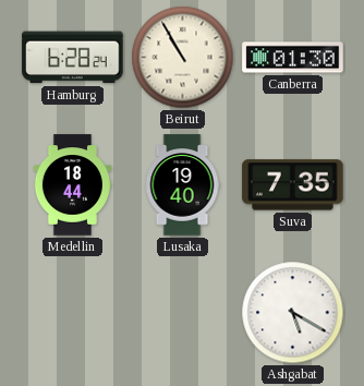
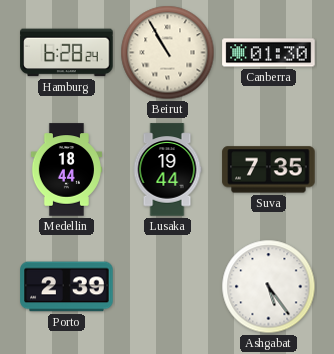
Lusaka: 19:40 -> 19:44
Porto: none -> 2:39
Ashgabat: 5:20 -> 5:24
